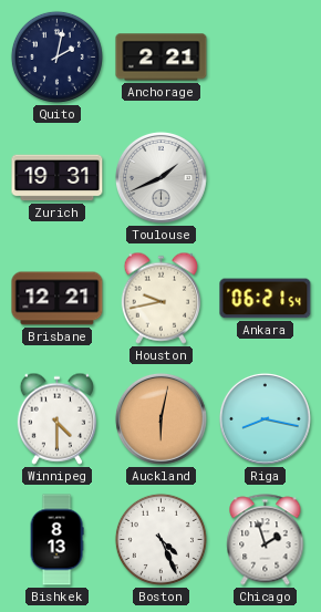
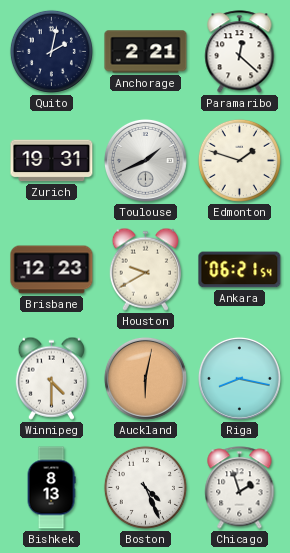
Paramaribo: none -> 12:22
Edmonton: none -> 1:48
Brisbane: 12:21 -> 12:23
Houston: 9:43 -> 9:40
